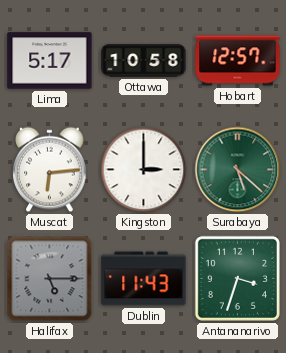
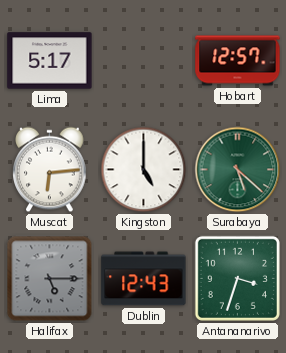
Ottawa: 10:58 -> none
Kingston: 3:00 -> 5:00
Dublin: 11:43 -> 12:43
